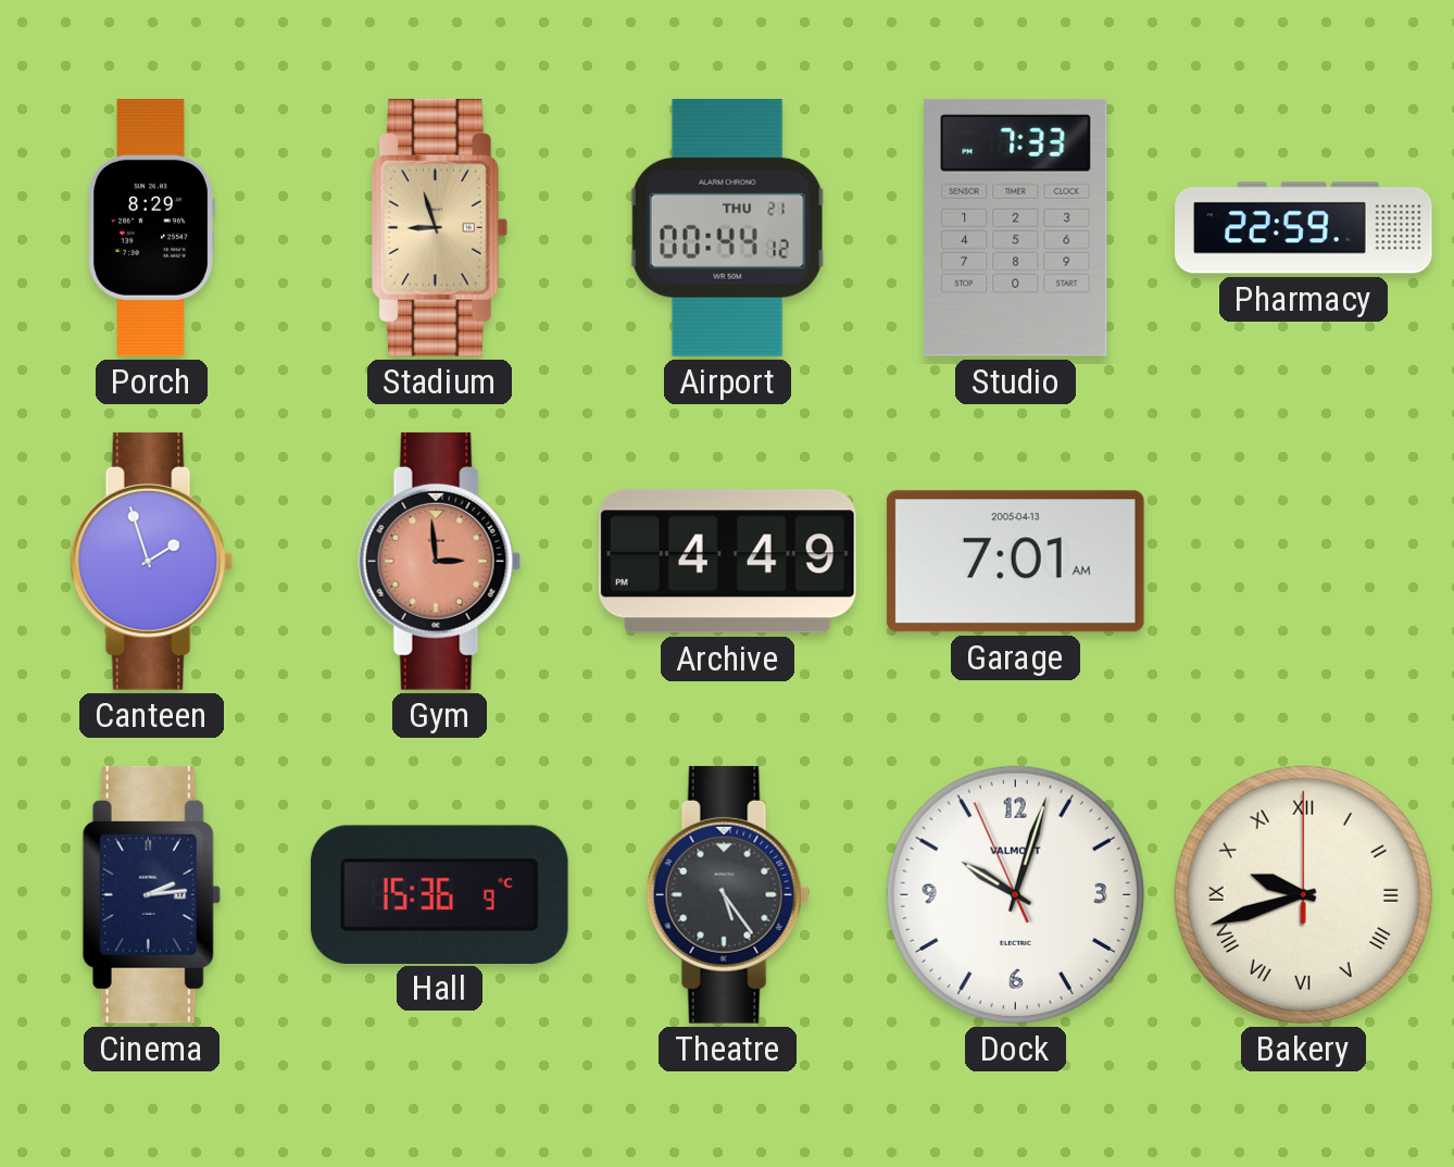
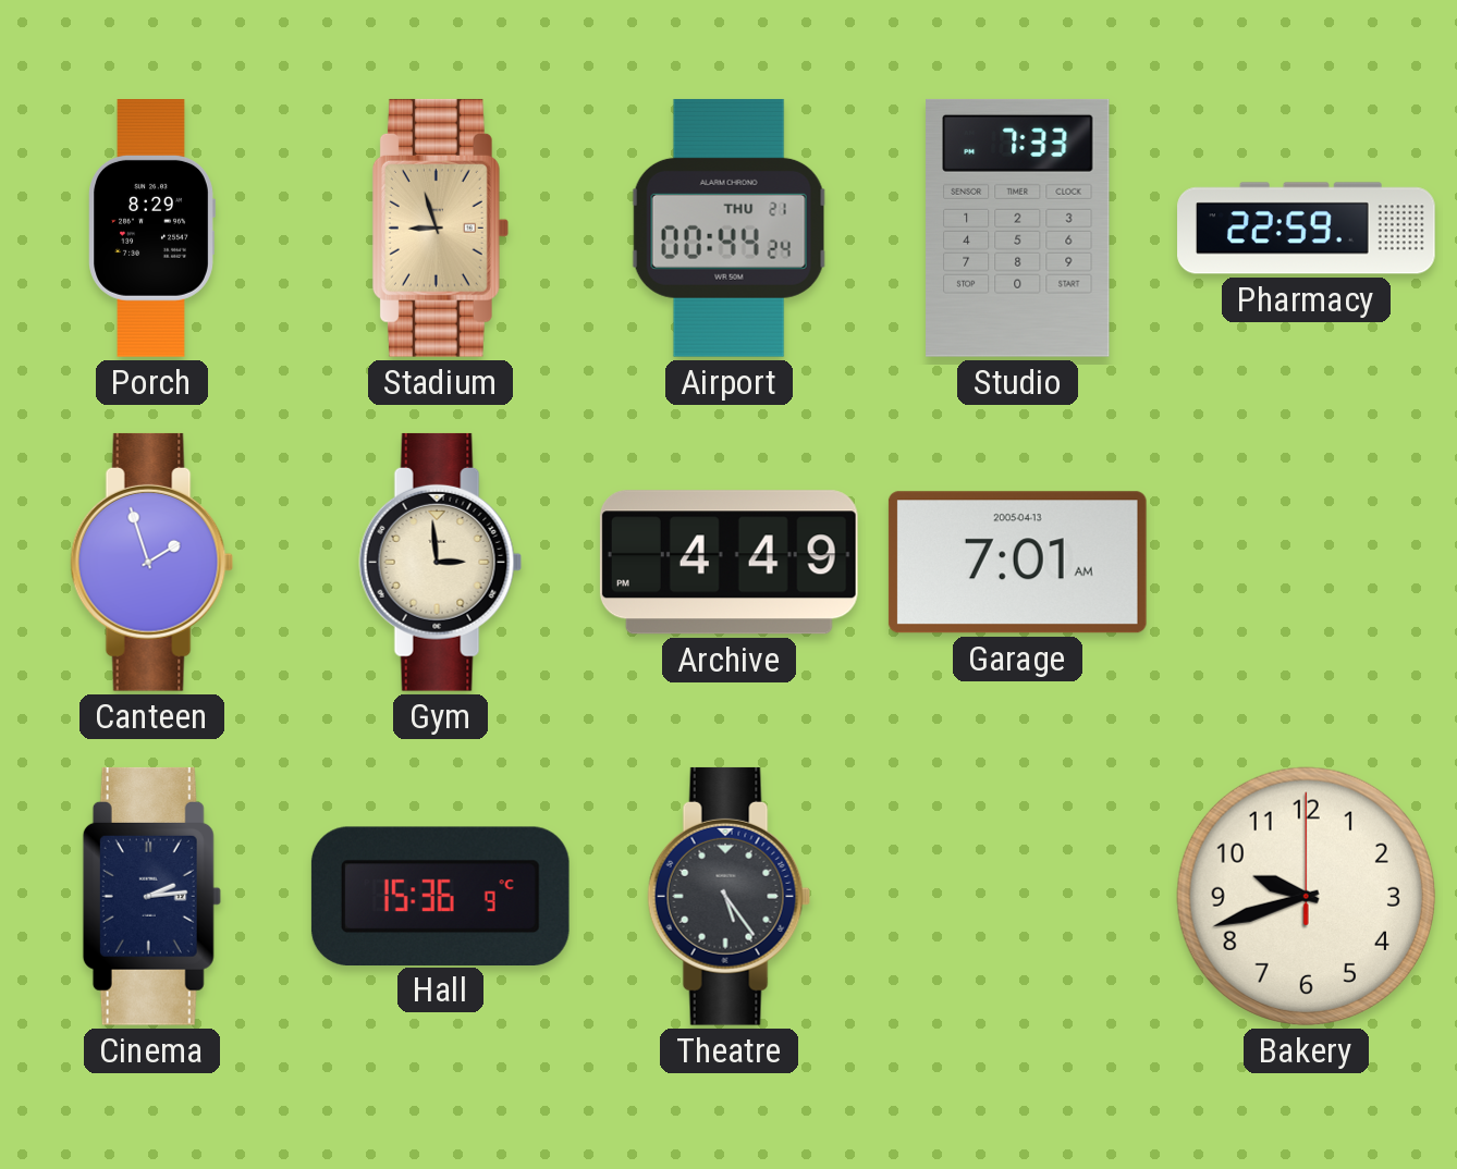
Airport: 00:44:12 -> 00:44:24
Gym dial: salmon -> cream
Dock: 10:02 -> none
Bakery numerals: Roman -> Arabic
